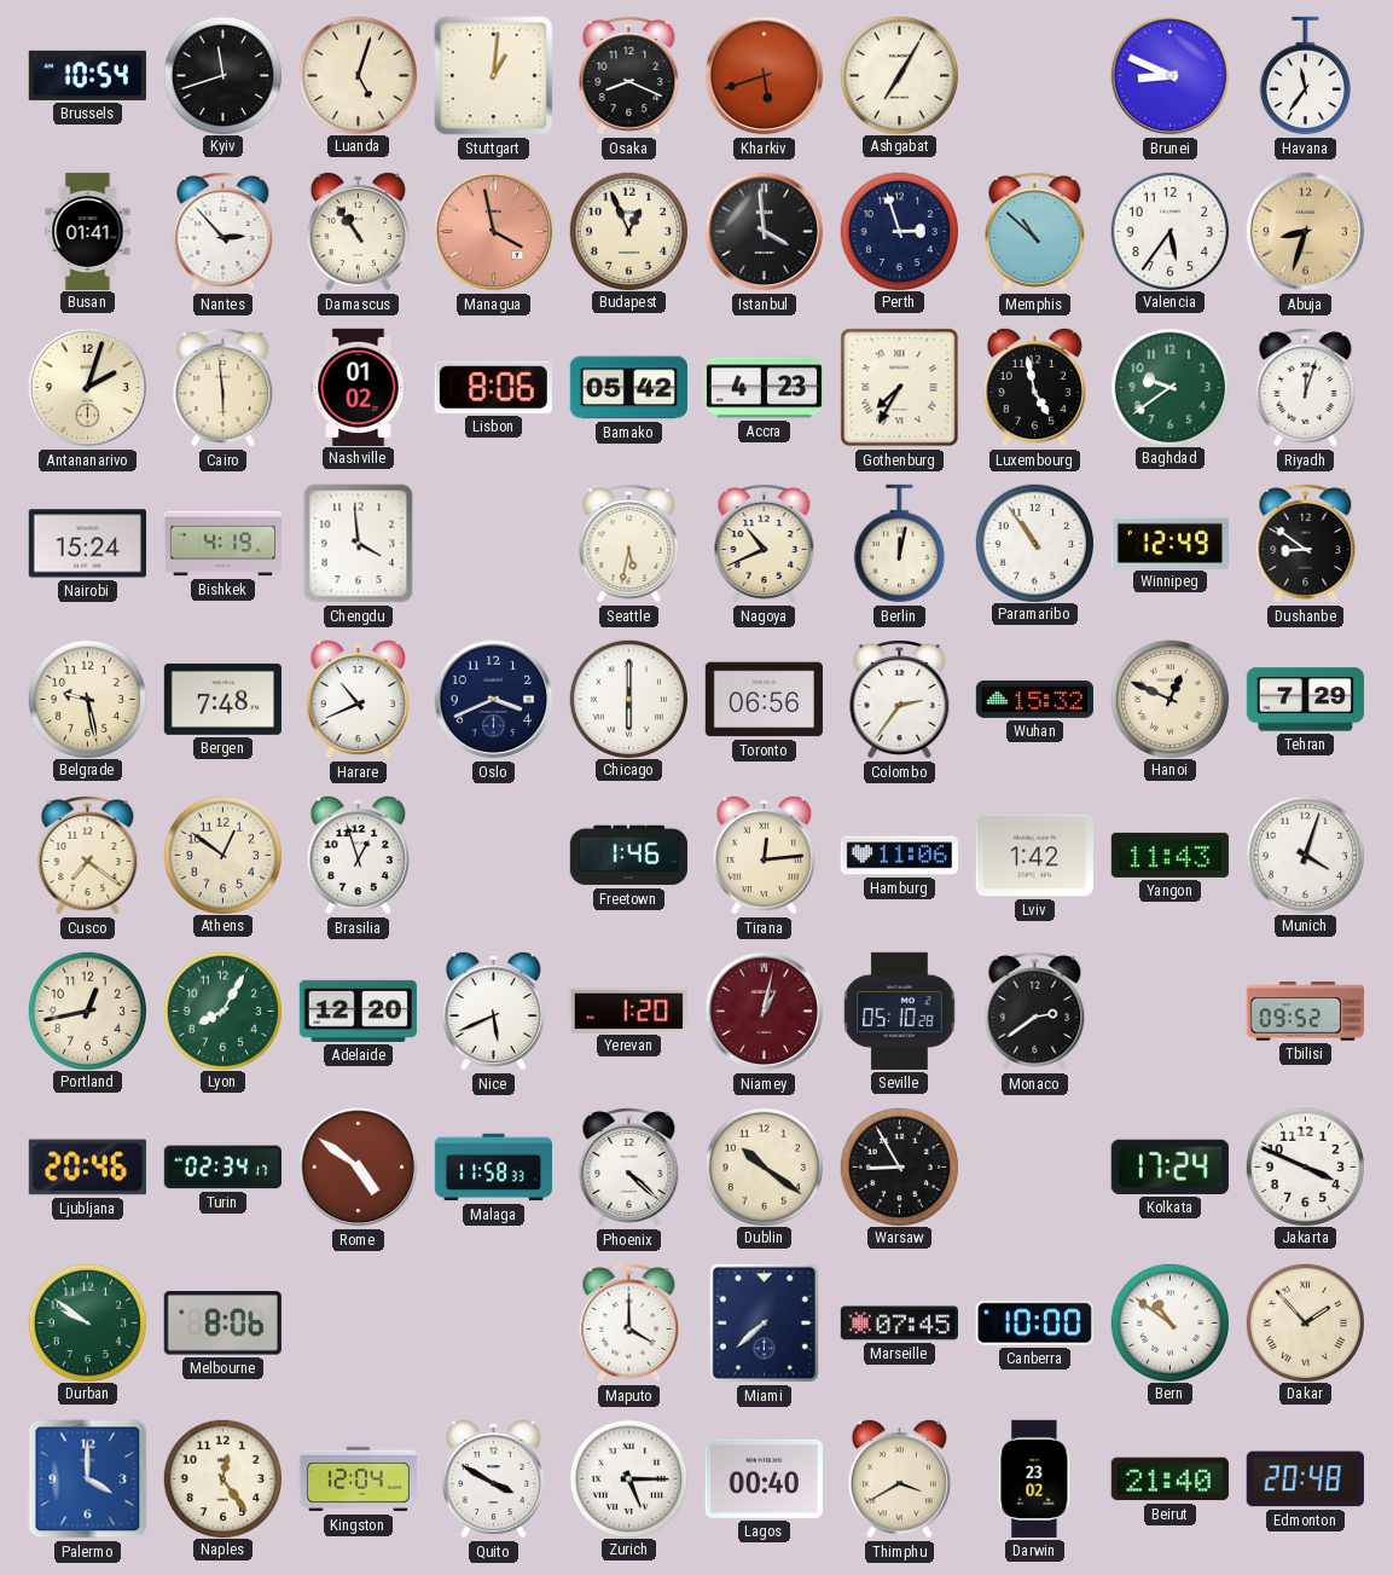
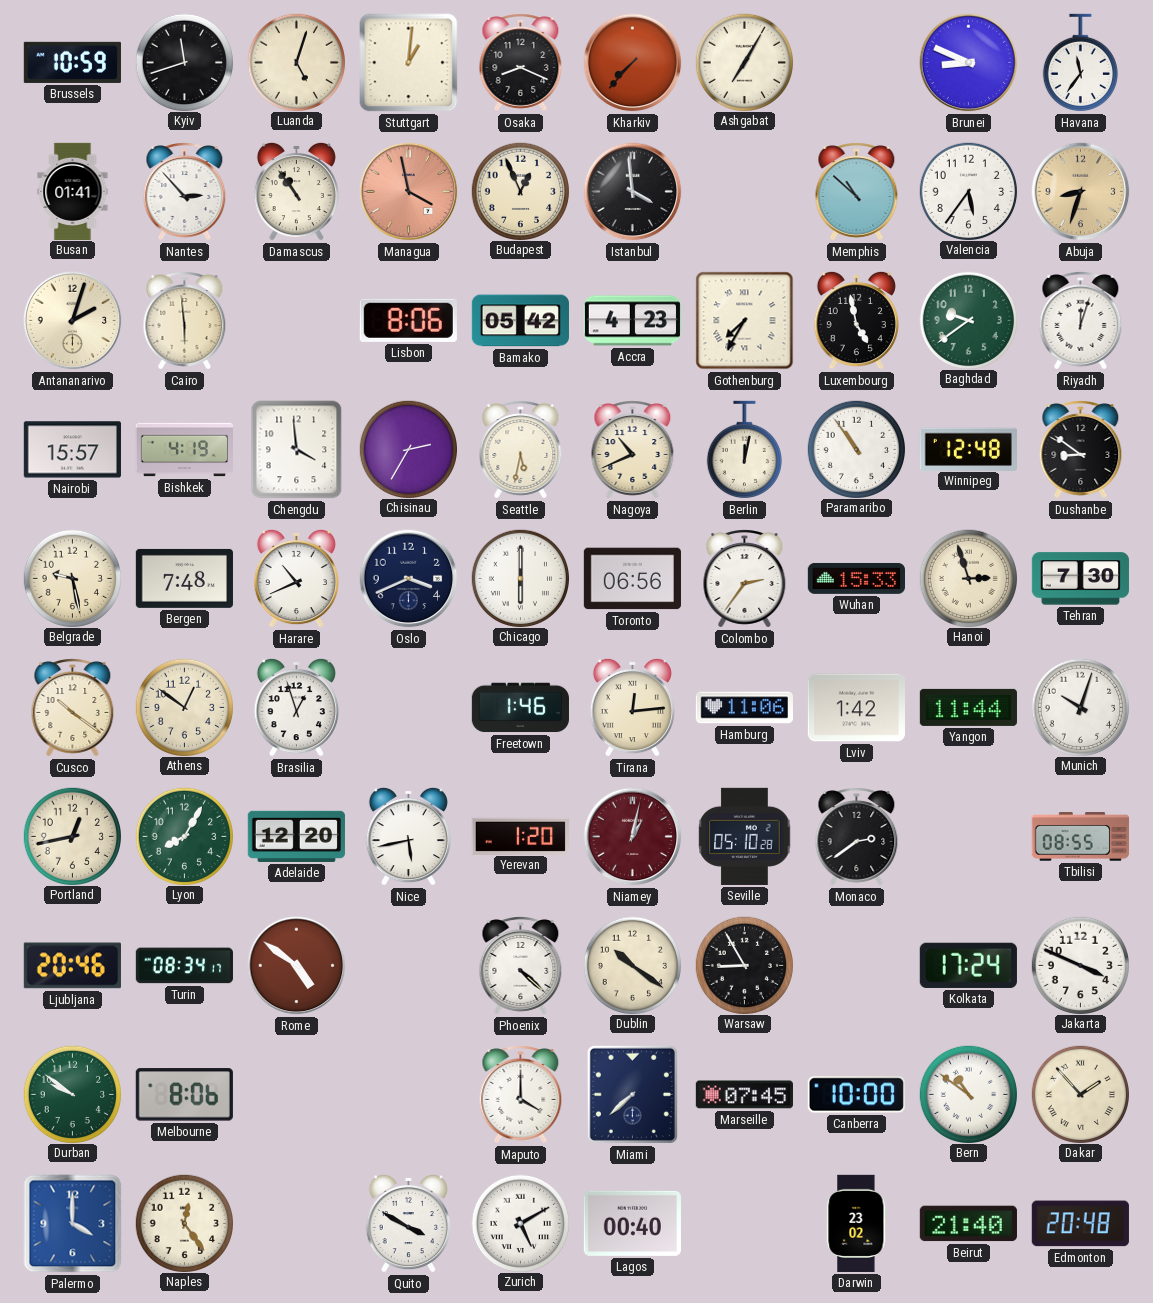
Brussels: 10:54 -> 10:59
Kharkiv: 5:42 -> 7:37
Perth: 2:57 -> none
Nashville: 01:02 -> none
Nairobi: 15:24 -> 15:57
Chisinau: none -> 2:35
Winnipeg: 12:49 -> 12:48
Wuhan: 15:32 -> 15:33
Hanoi: 12:49 -> 2:57
Tehran: 7:29 -> 7:30
Cusco: 7:21 -> 10:21
Yangon: 11:43 -> 11:44
Munich: 4:03 -> 10:03
Nice: 5:41 -> 5:43
Tbilisi: 09:52 -> 08:55
Turin: 02:34 -> 08:34
Malaga: 11:58 -> none
Kingston: 12:04 -> none
Zurich: 5:15 -> 5:10
Thimphu: 3:40 -> none
